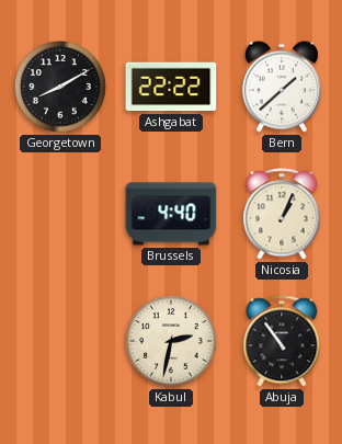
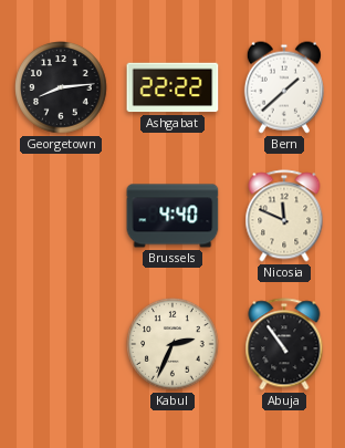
Georgetown: 8:10 -> 8:14
Nicosia: 1:04 -> 11:49
Kabul: 2:32 -> 2:34
